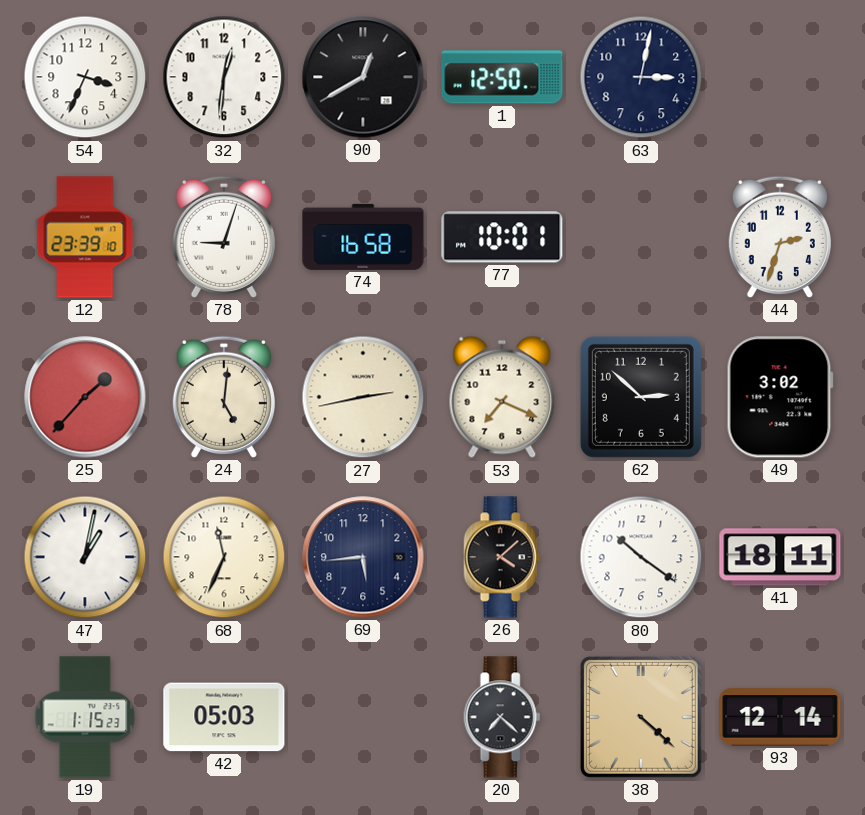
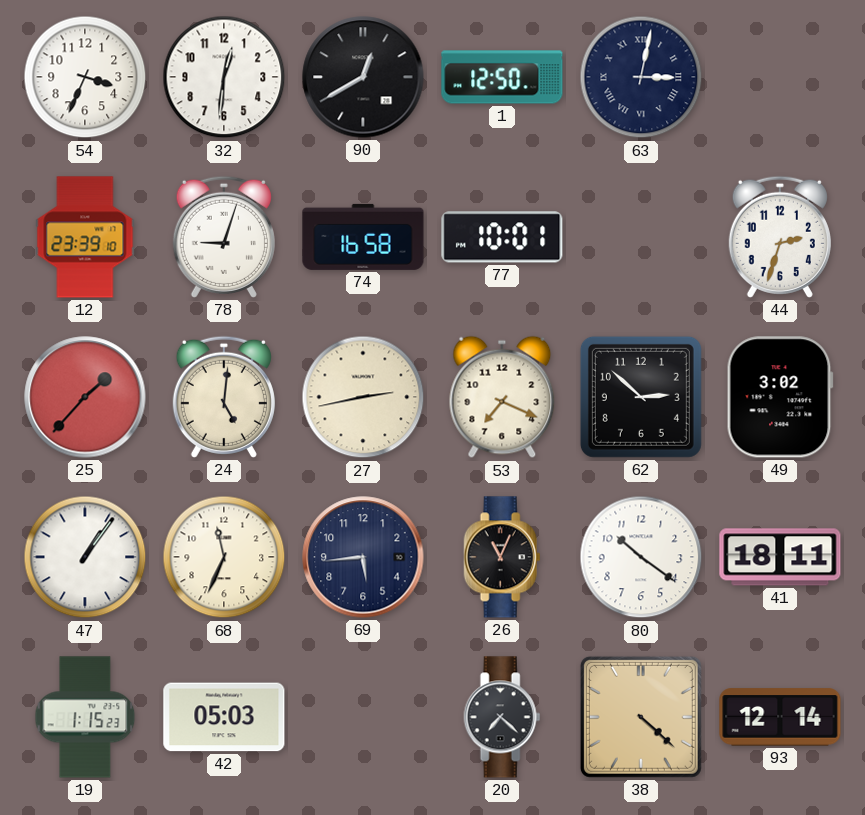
63 numerals: Arabic -> Roman
47: 1:02 -> 1:06
26: 4:08 -> 11:04
